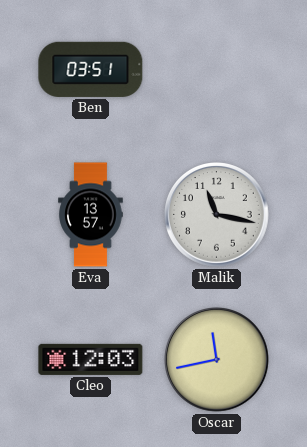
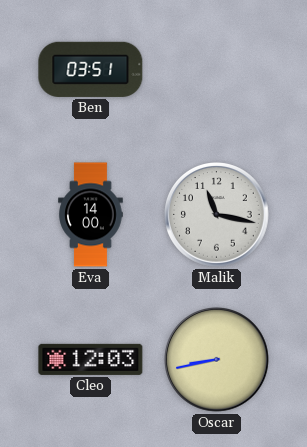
Eva: 13:57 -> 14:00
Oscar: 11:43 -> 8:43
